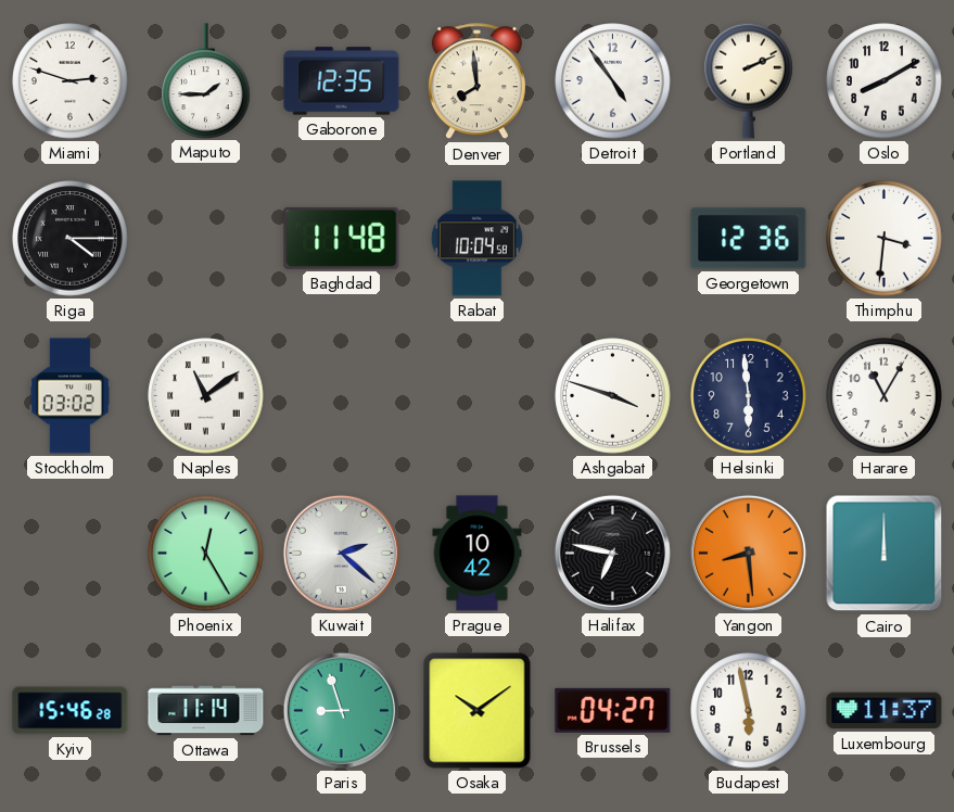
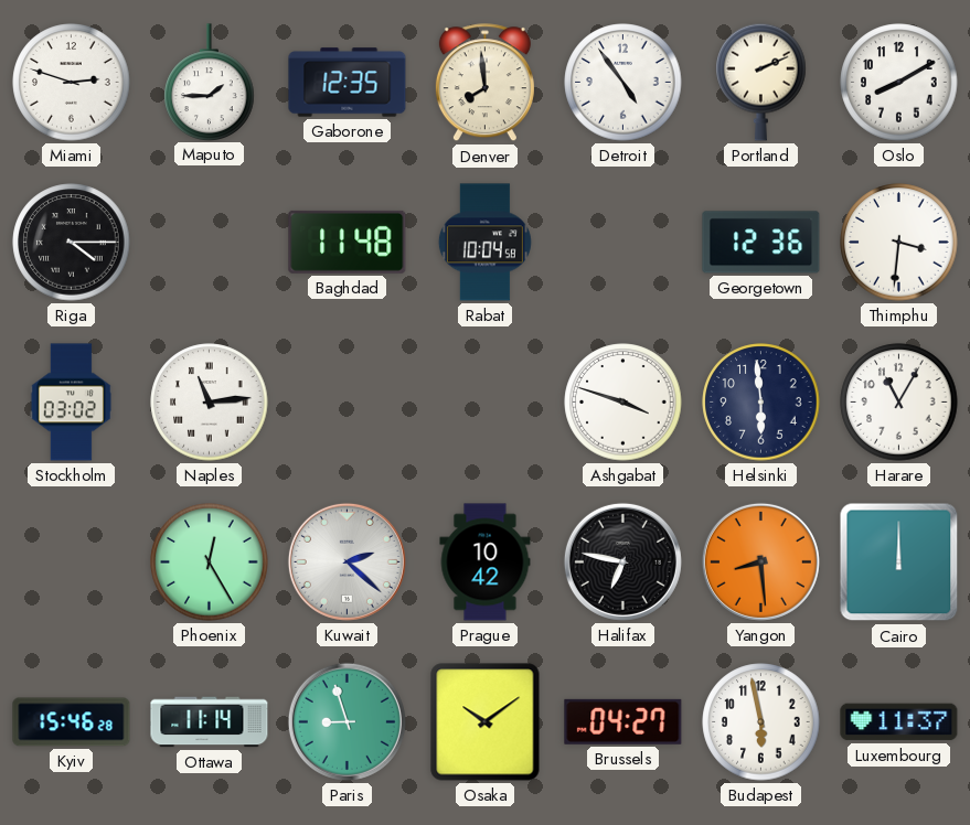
Naples: 11:09 -> 11:14
